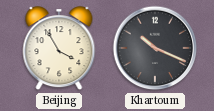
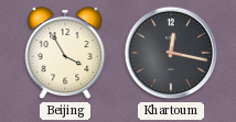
Khartoum: 10:19 -> 12:17
